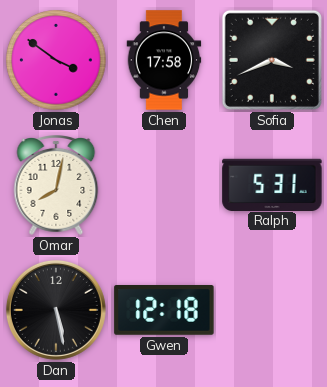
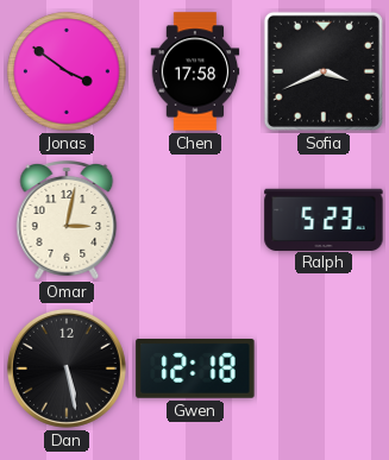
Omar: 8:02 -> 3:02
Ralph: 5:31 -> 5:23
